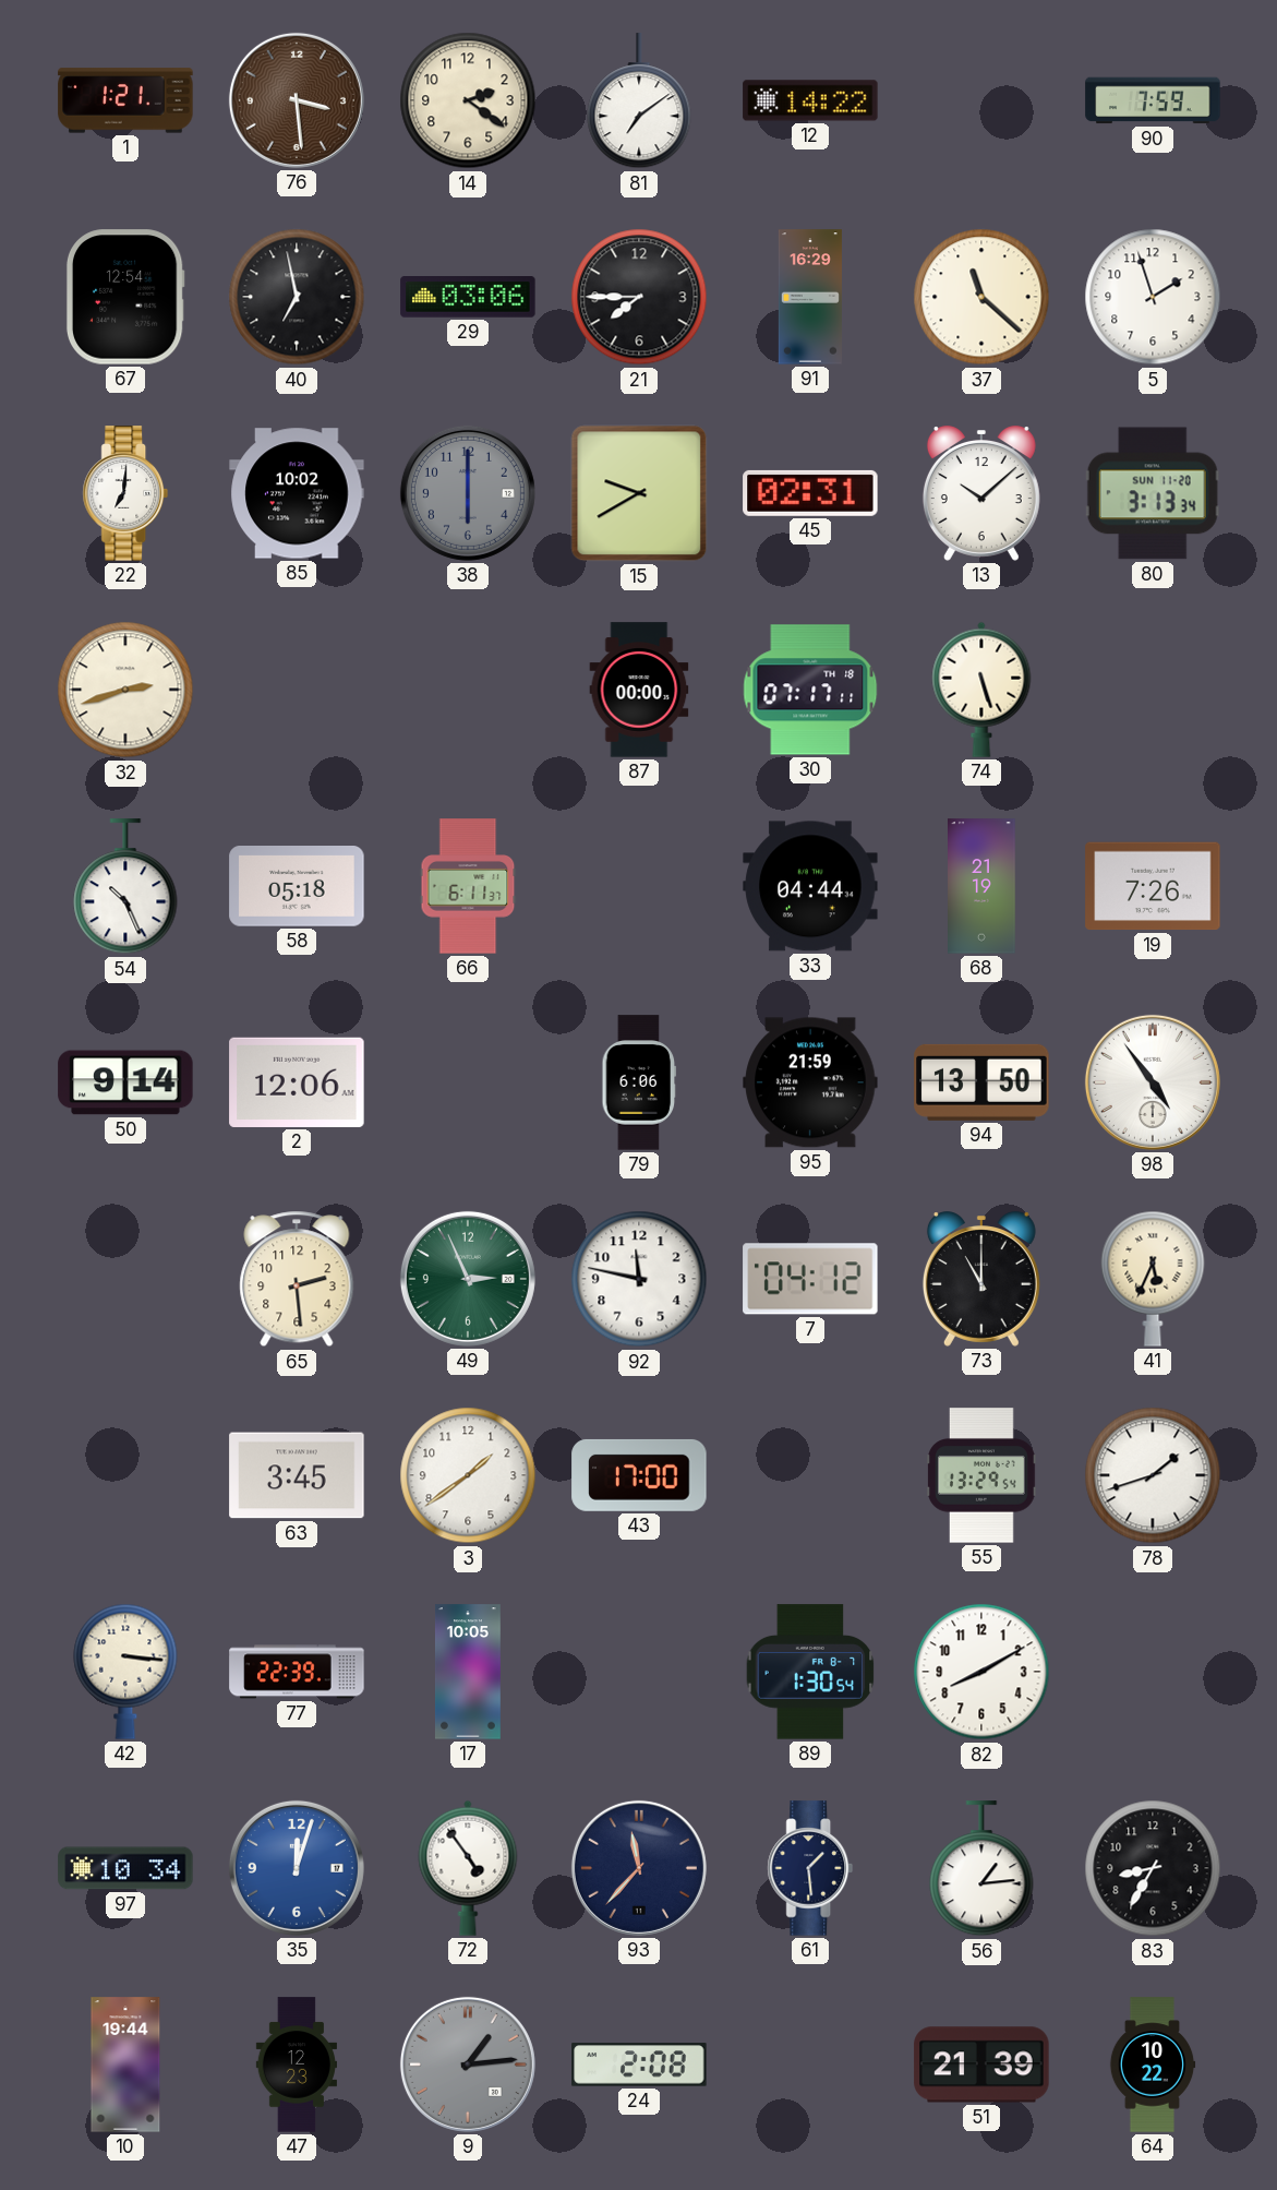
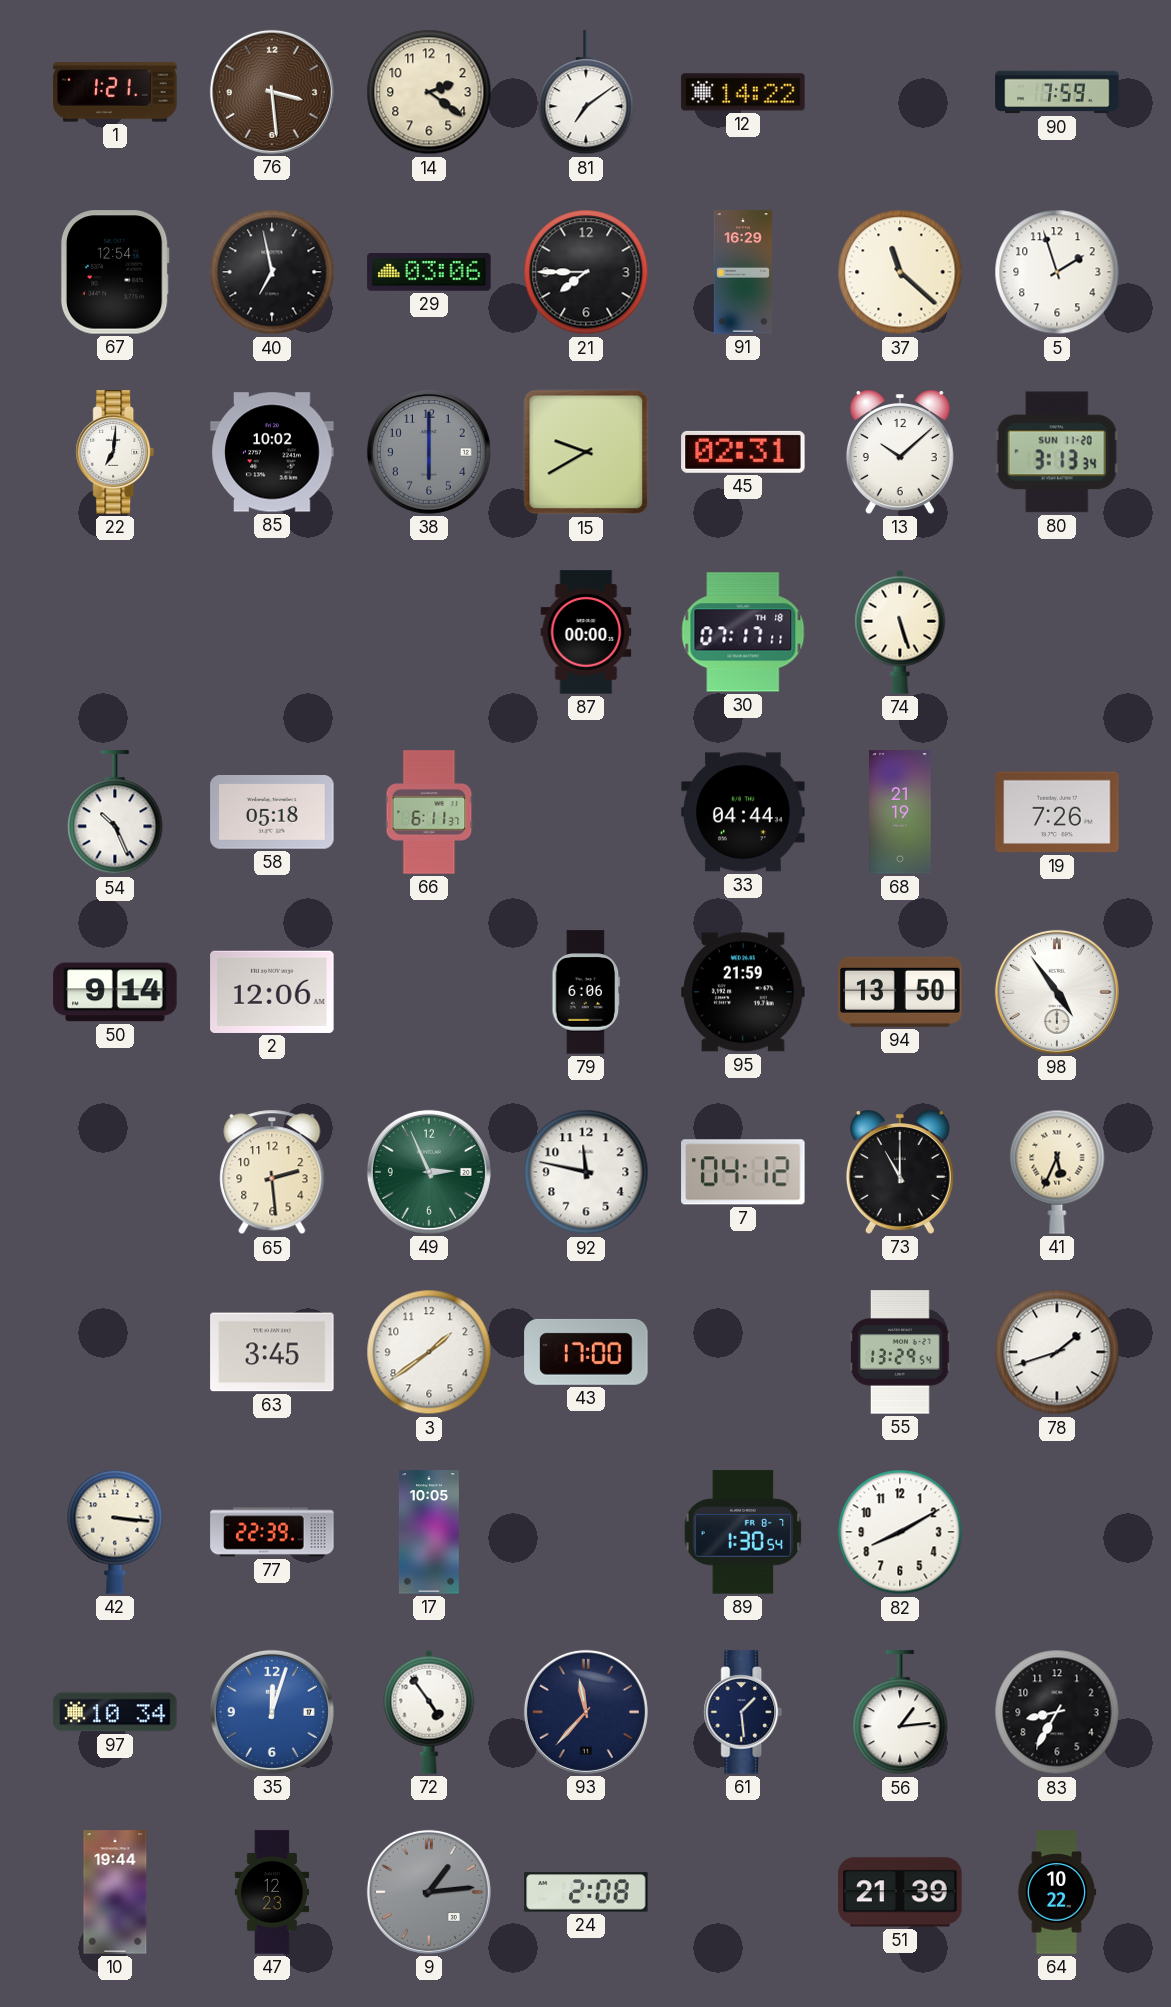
32: 2:42 -> none
